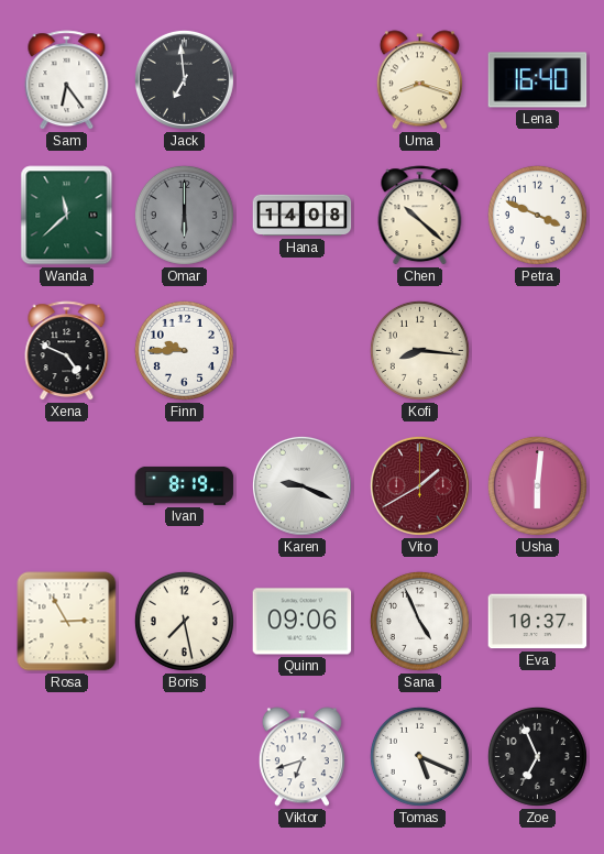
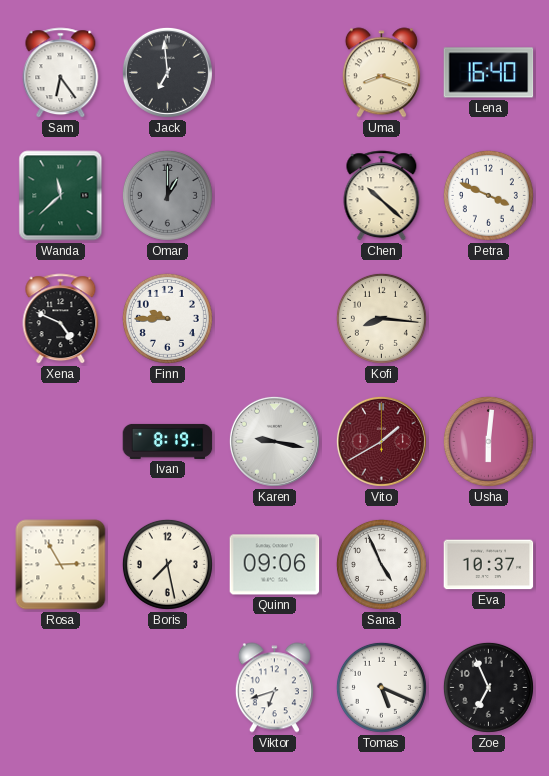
Omar: 6:00 -> 1:00
Hana: 14:08 -> none
Karen: 9:19 -> 9:17
